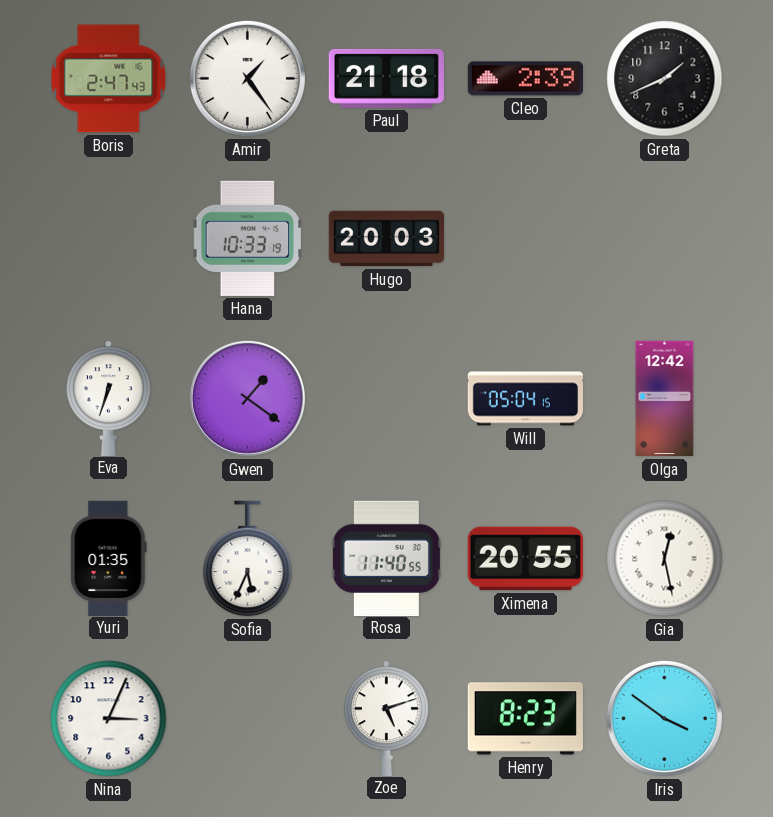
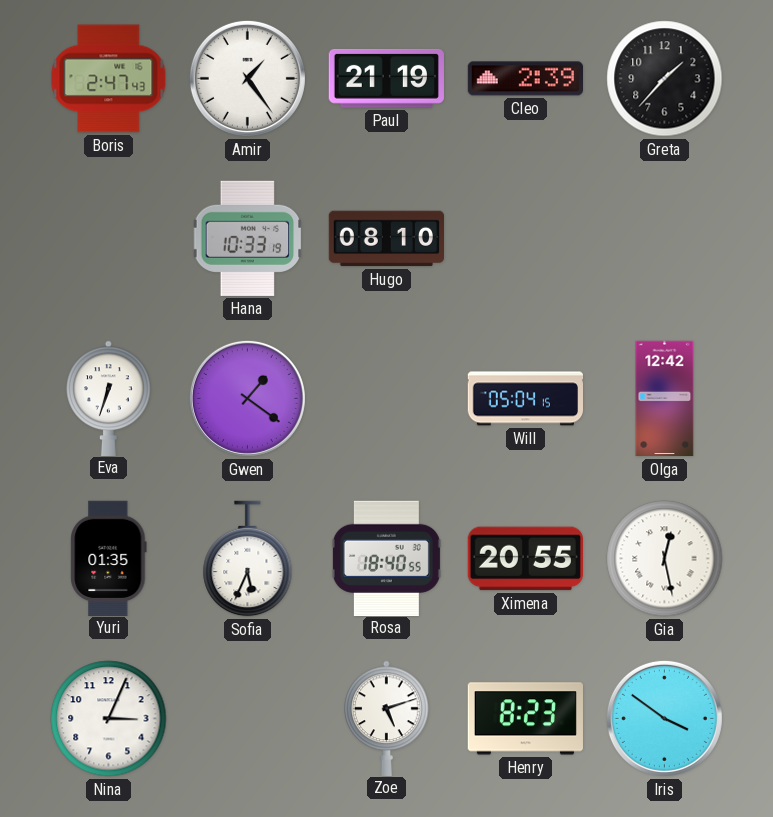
Paul: 21:18 -> 21:19
Greta: 1:41 -> 1:37
Hugo: 20:03 -> 08:10
Rosa: 11:40 -> 18:40
